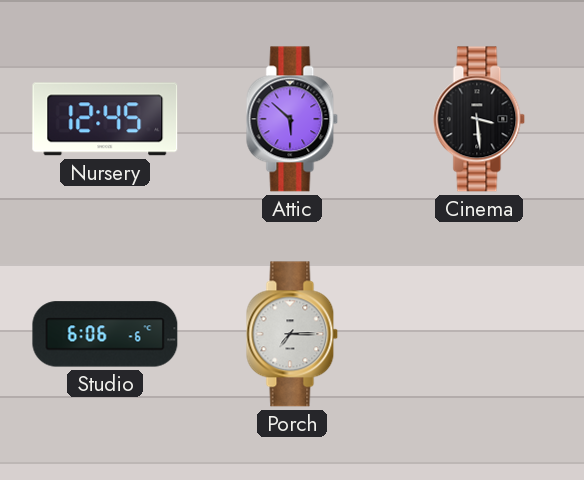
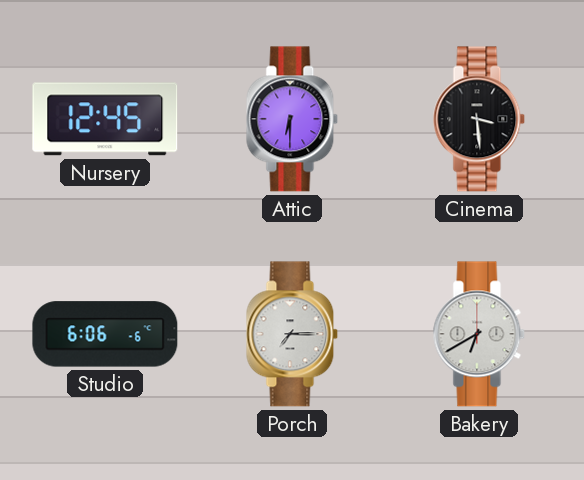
Attic: 5:52 -> 6:30
Bakery: none -> 6:40
